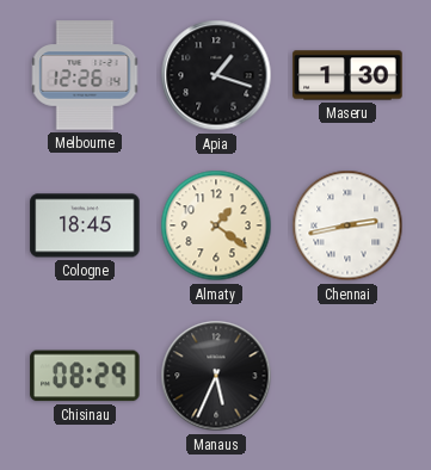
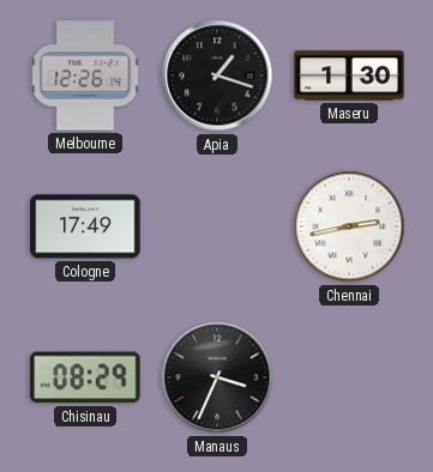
Cologne: 18:45 -> 17:49
Almaty: 1:21 -> none
Manaus: 5:34 -> 3:34
